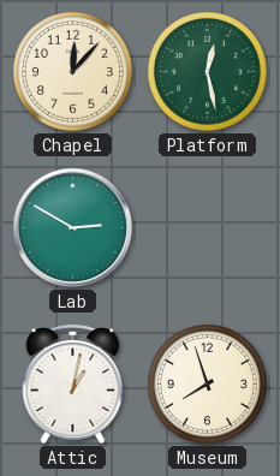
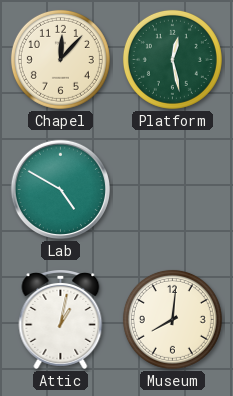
Lab: 2:50 -> 4:50
Museum: 7:57 -> 8:01
